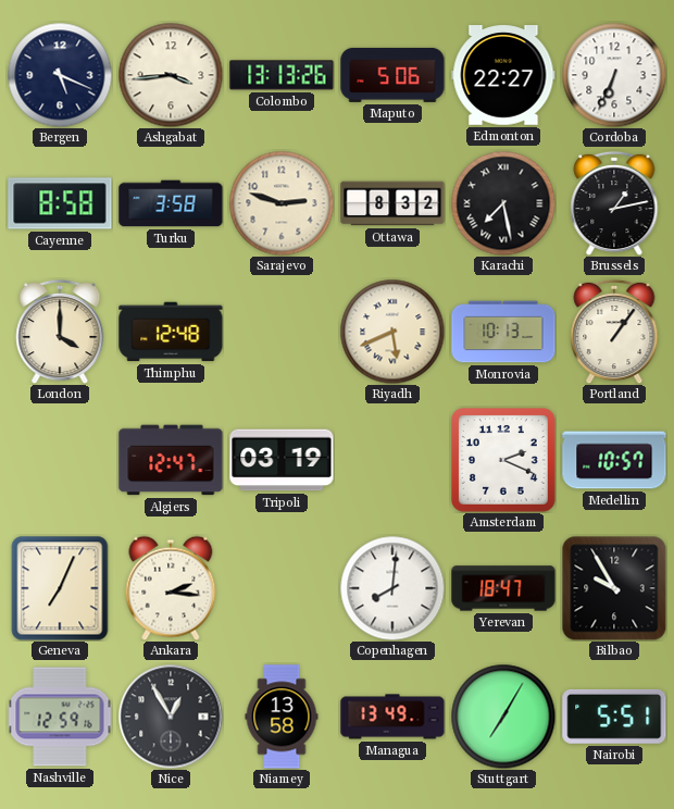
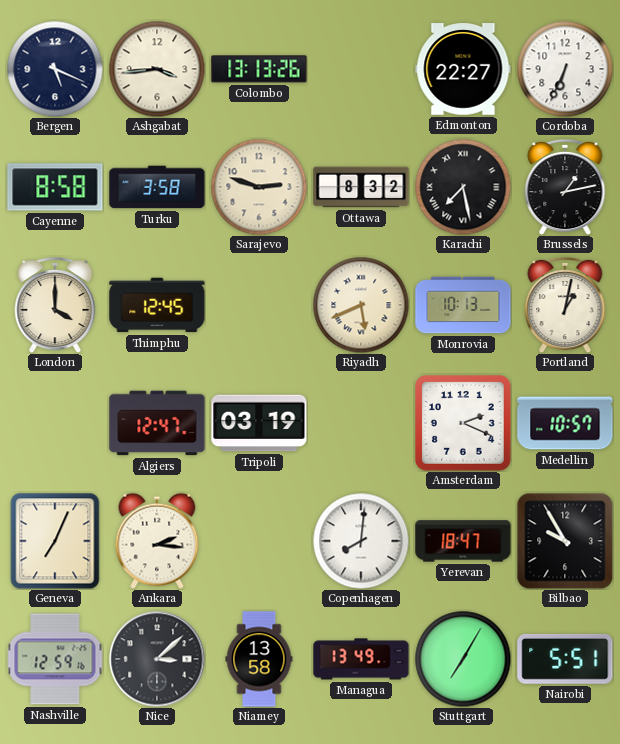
Maputo: 5:06 -> none
Thimphu: 12:48 -> 12:45
Portland: 1:06 -> 1:02
Nice: 12:55 -> 3:08
